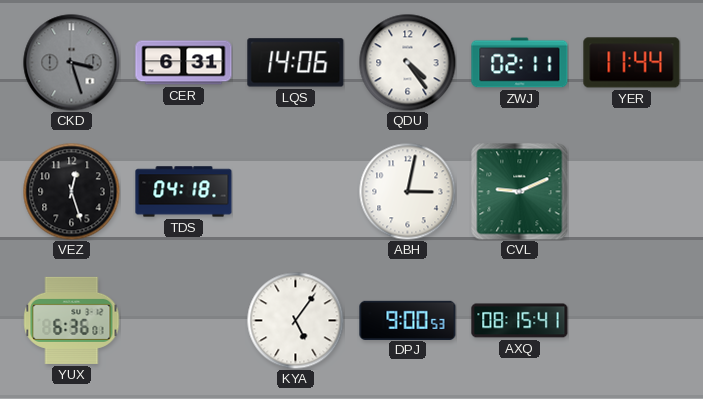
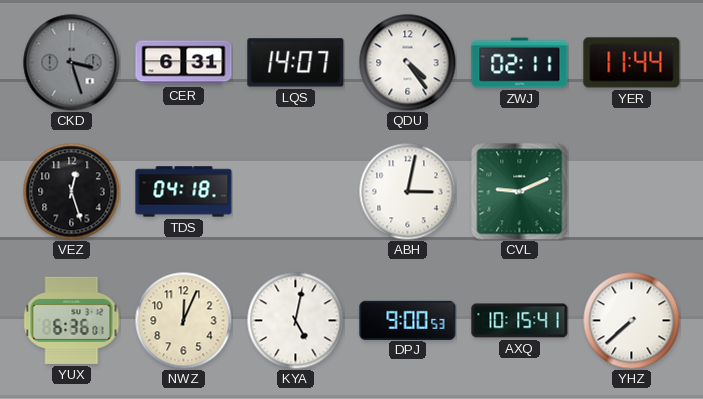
LQS: 14:06 -> 14:07
NWZ: none -> 12:04
KYA: 5:06 -> 5:02
AXQ: 08:15 -> 10:15
YHZ: none -> 7:38
